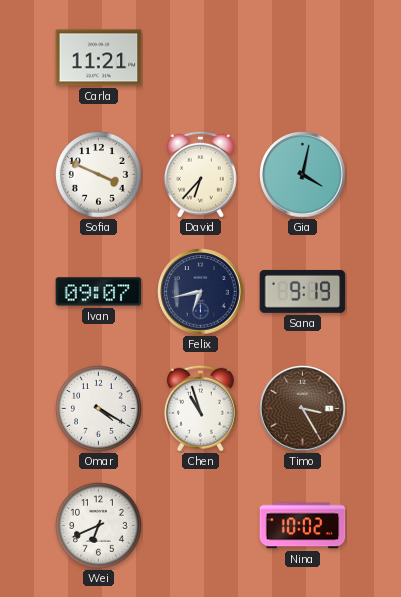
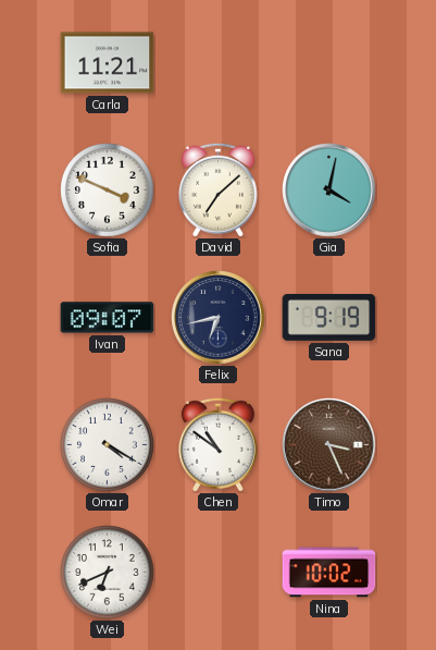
David: 6:37 -> 7:08
Chen: 10:57 -> 10:51
Timo: 3:25 -> 3:26
